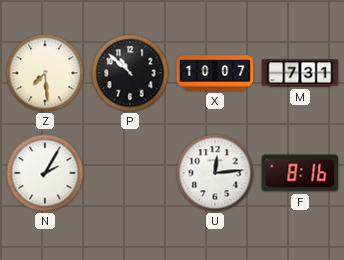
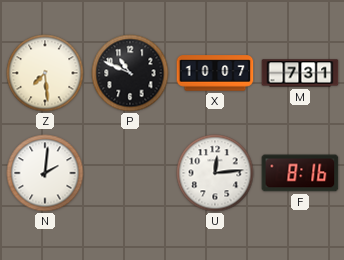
P: 10:52 -> 10:49
N: 2:05 -> 2:01
